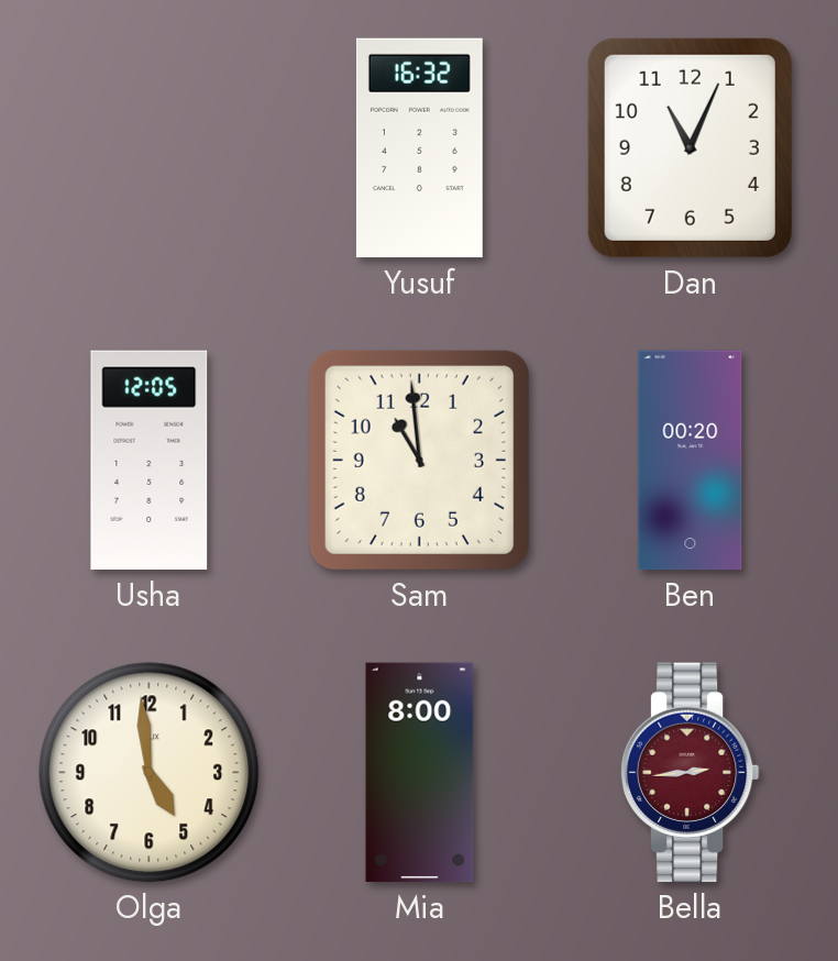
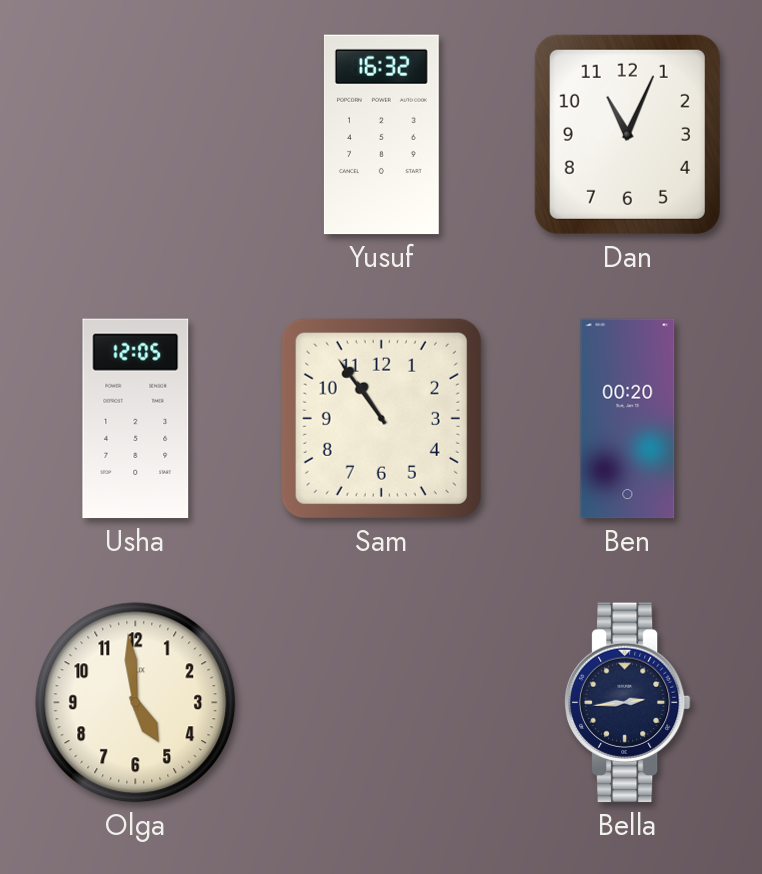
Sam: 10:59 -> 10:54
Mia: 8:00 -> none
Bella dial: burgundy -> navy
